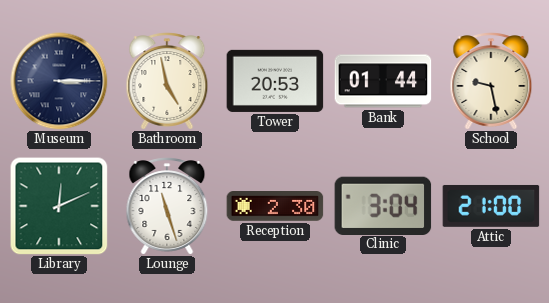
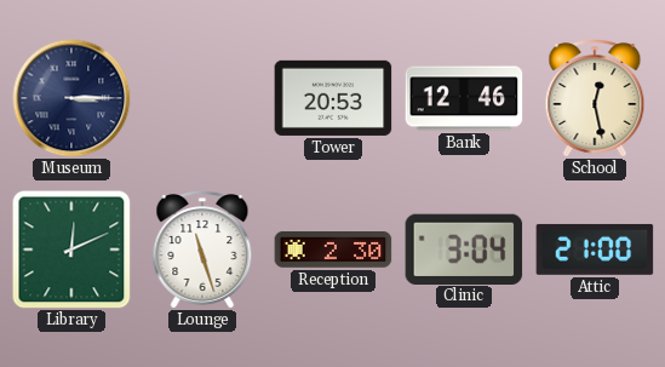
Bathroom: 4:58 -> none
Bank: 01:44 -> 12:46
School: 9:28 -> 12:28
